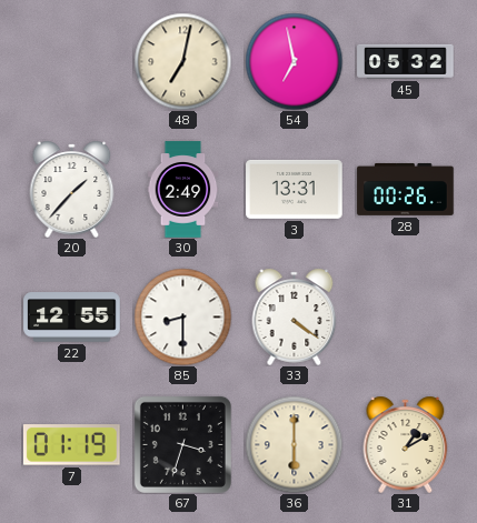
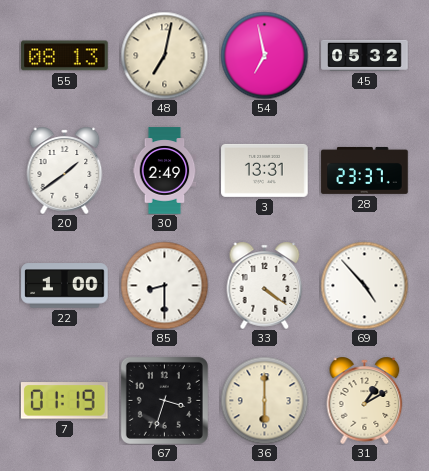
55: none -> 08:13
20: 1:37 -> 1:39
28: 00:26 -> 23:37
22: 12:55 -> 1:00
69: none -> 4:53
